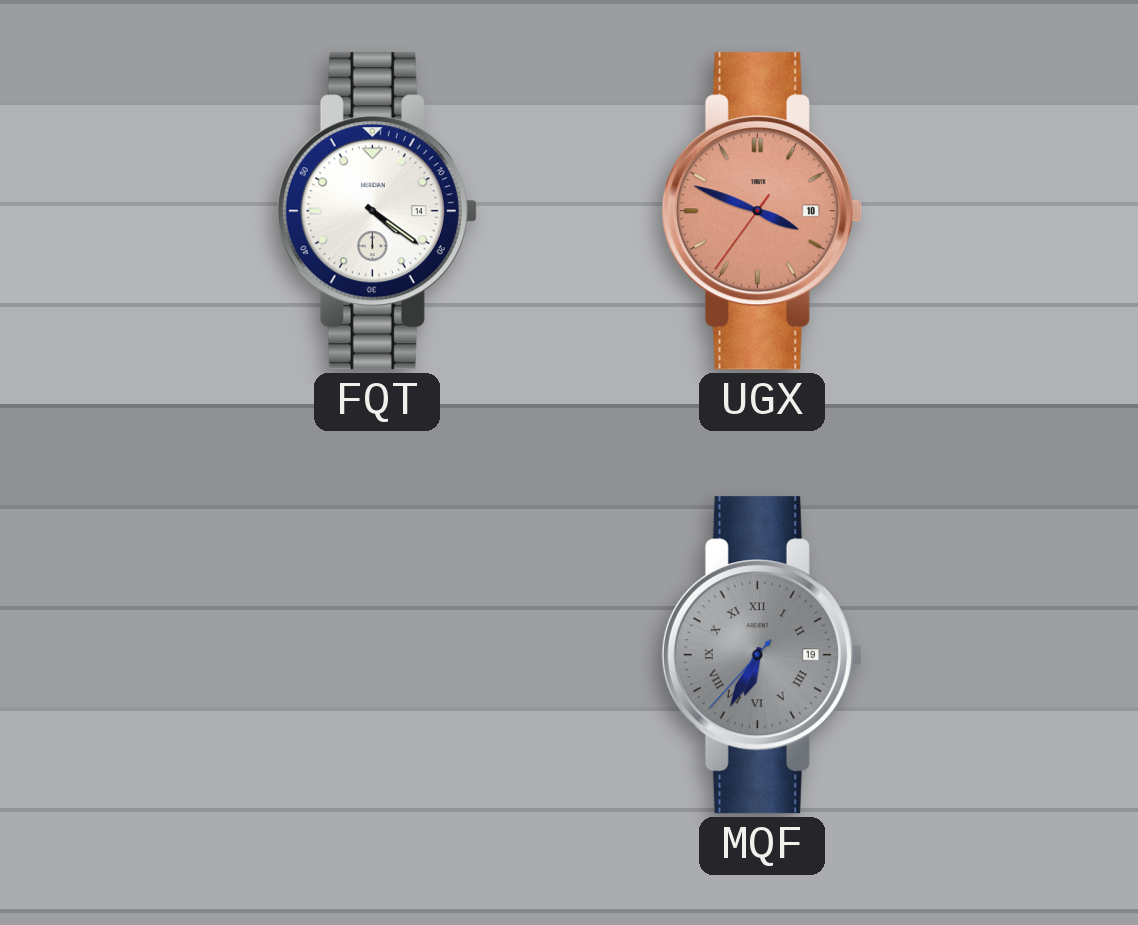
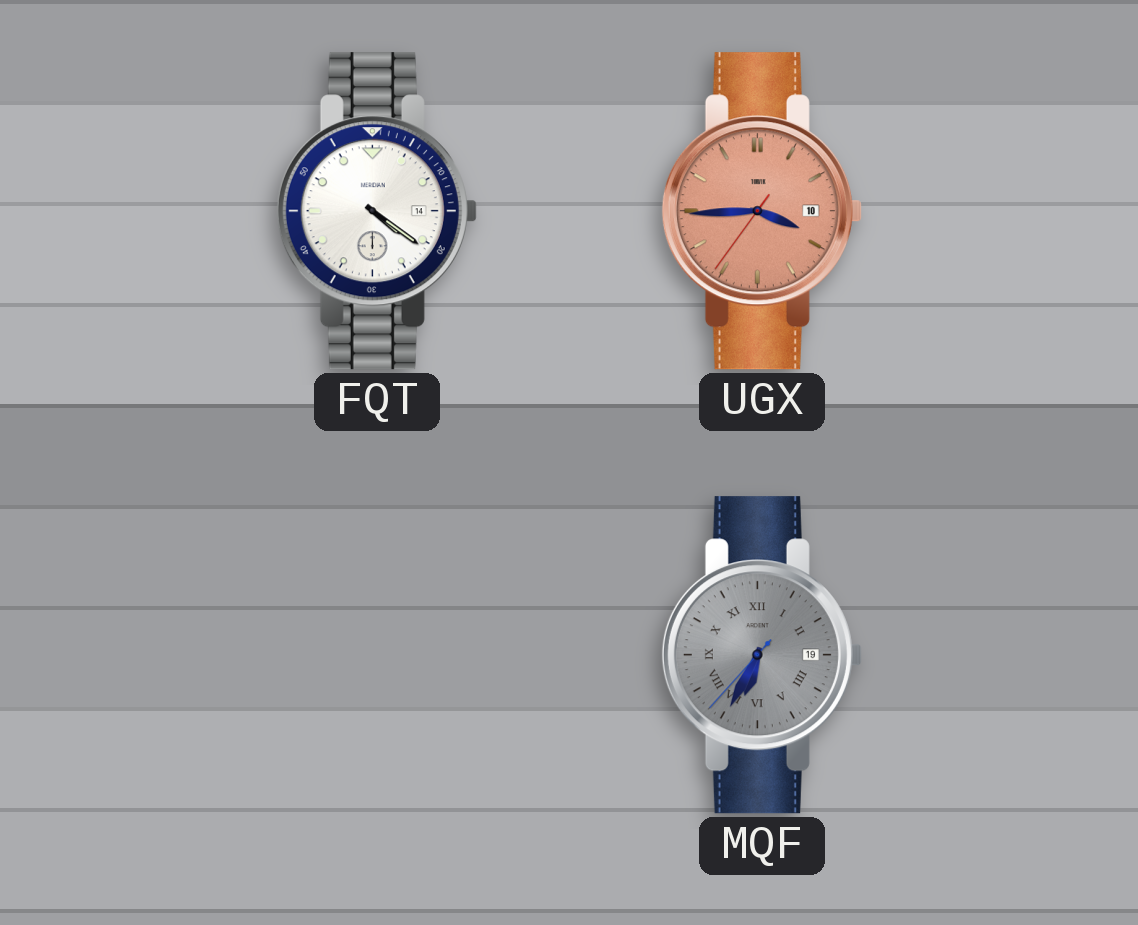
UGX: 3:48 -> 3:44
